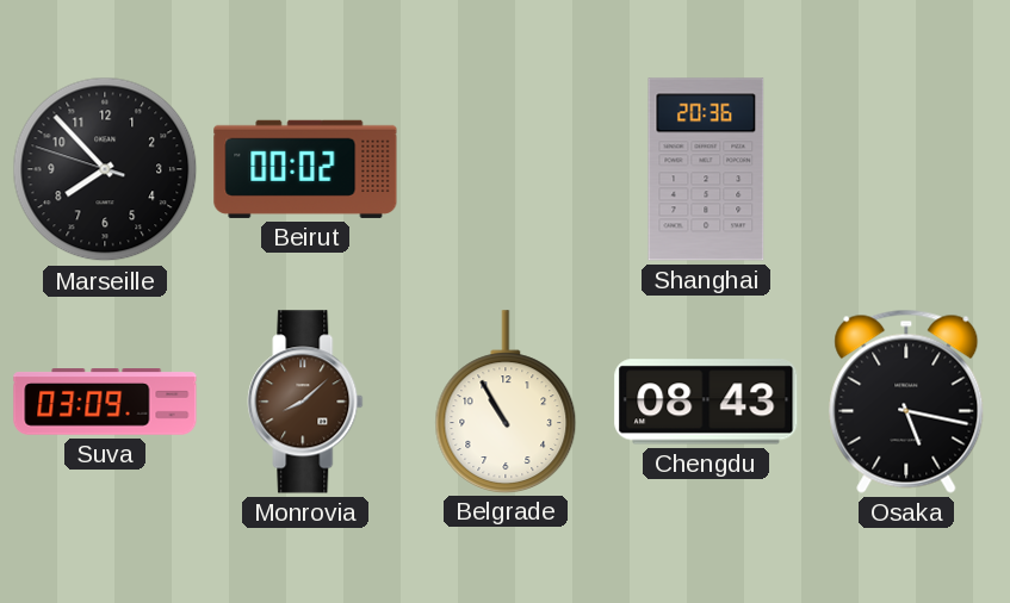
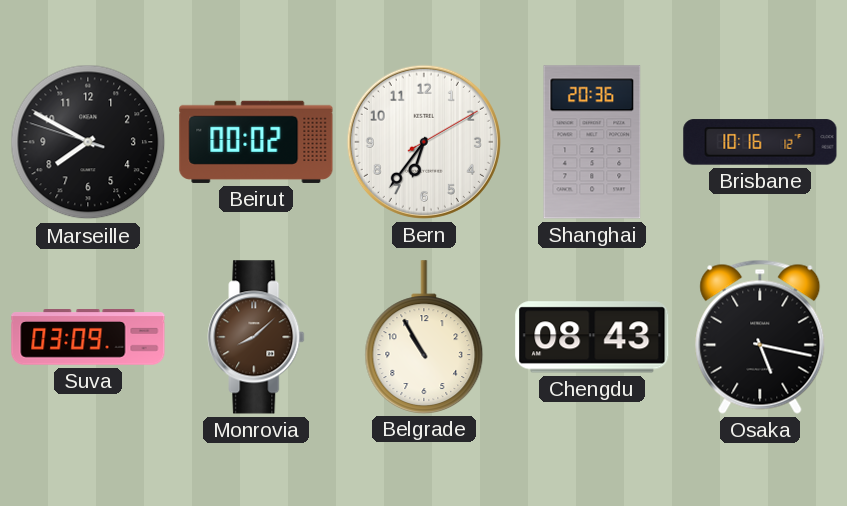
Marseille: 7:52 -> 7:49
Bern: none -> 6:36
Brisbane: none -> 10:16
